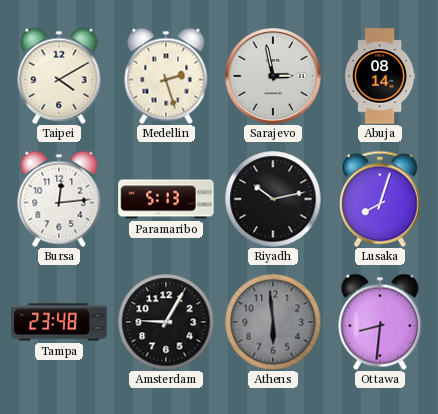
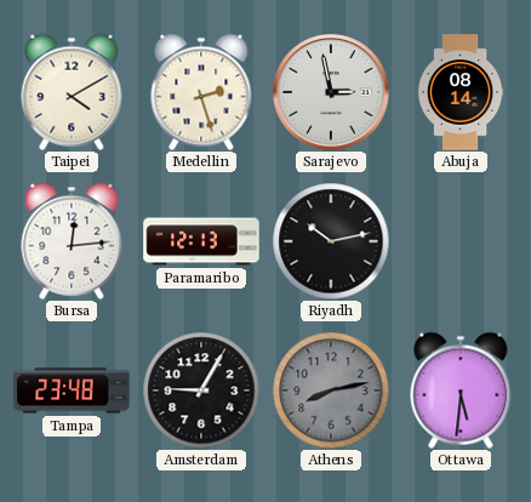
Paramaribo: 5:13 -> 12:13
Lusaka: 8:03 -> none
Athens: 5:59 -> 8:13
Ottawa: 8:31 -> 5:31
